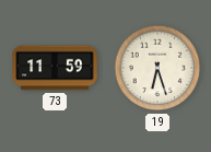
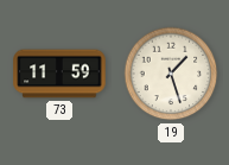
19: 6:27 -> 1:27
